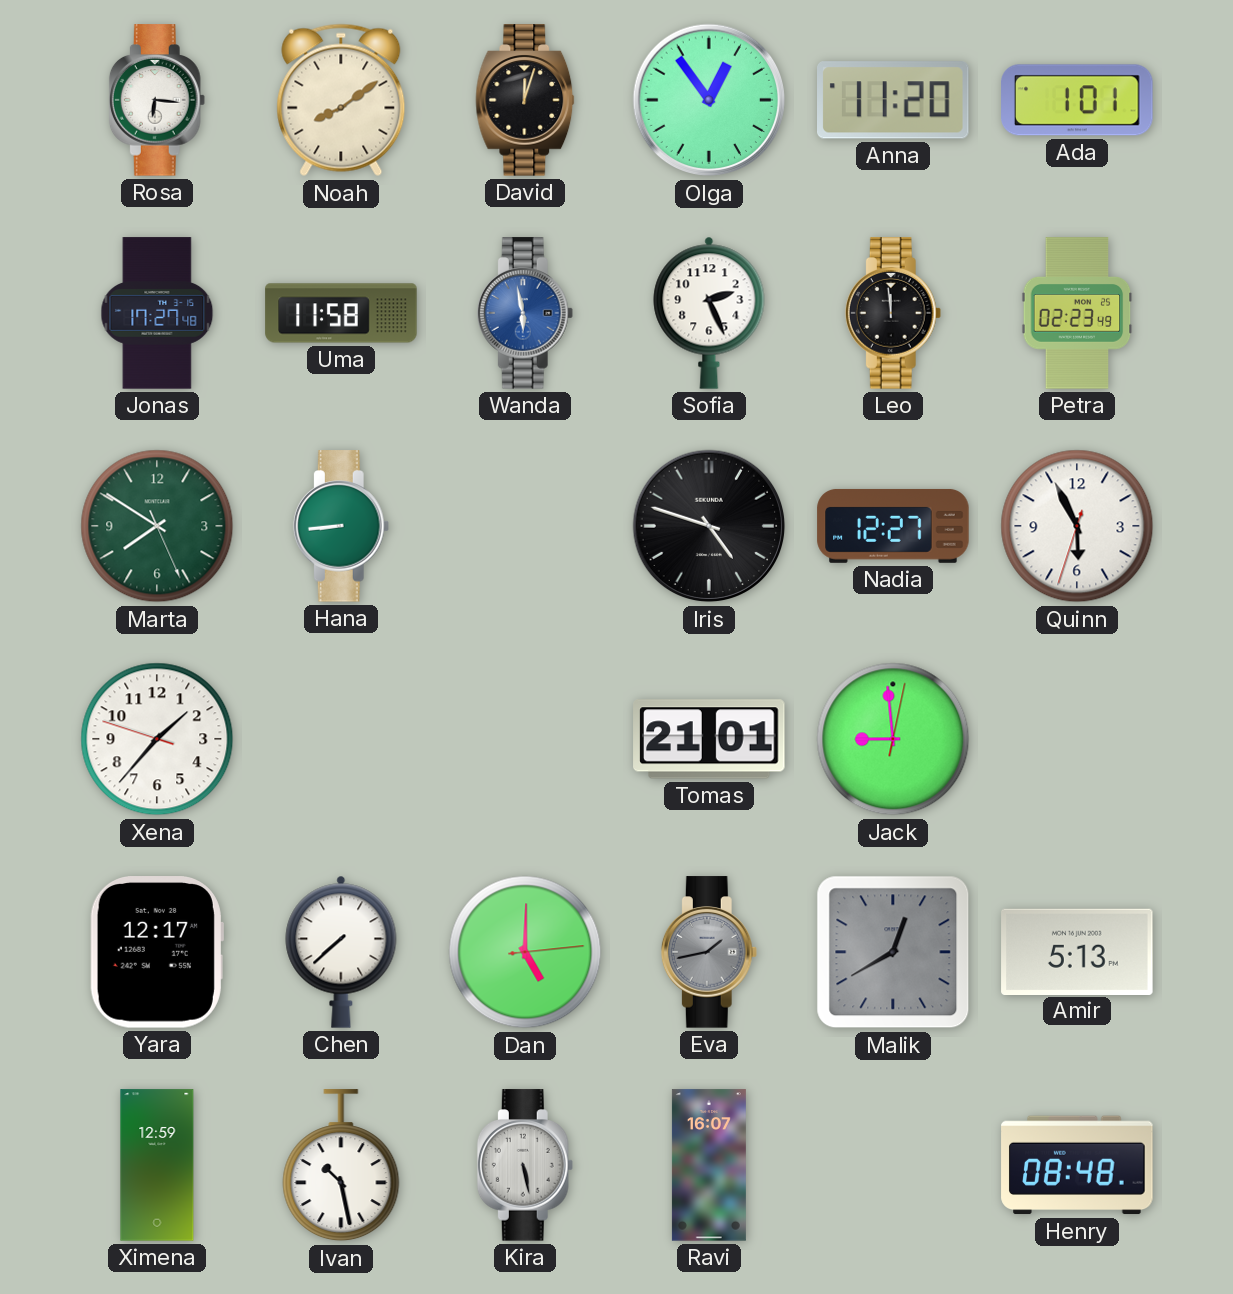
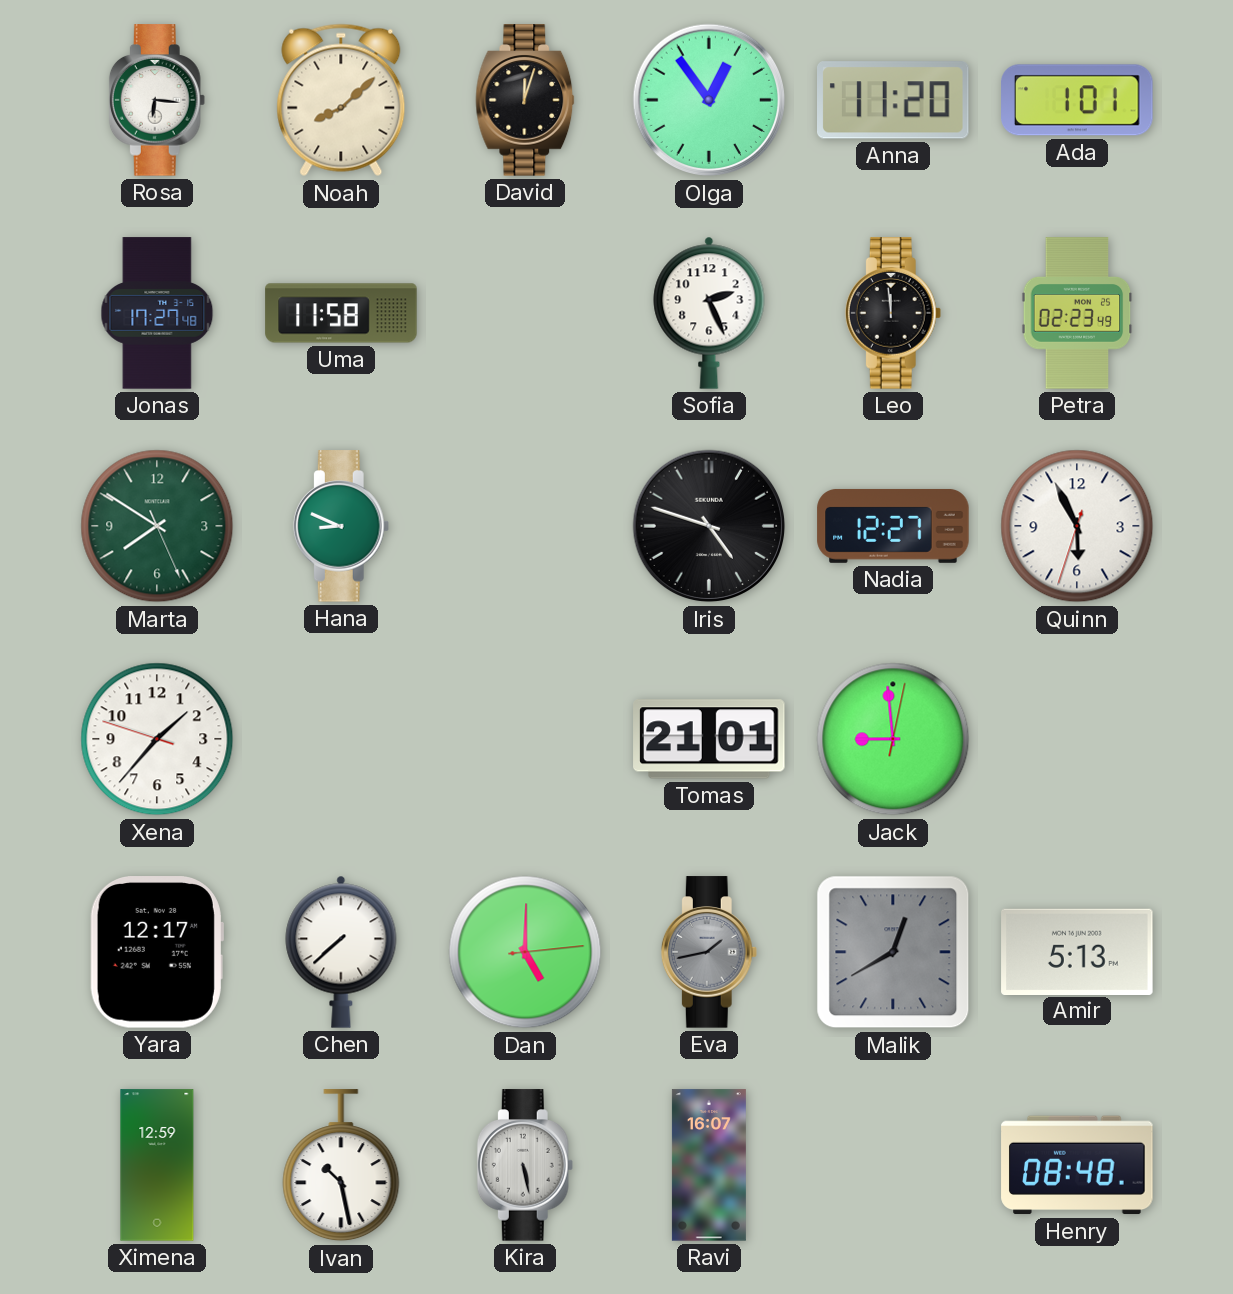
Noah: 8:09 -> 8:08
Wanda: 5:58 -> none
Hana: 8:44 -> 8:49
